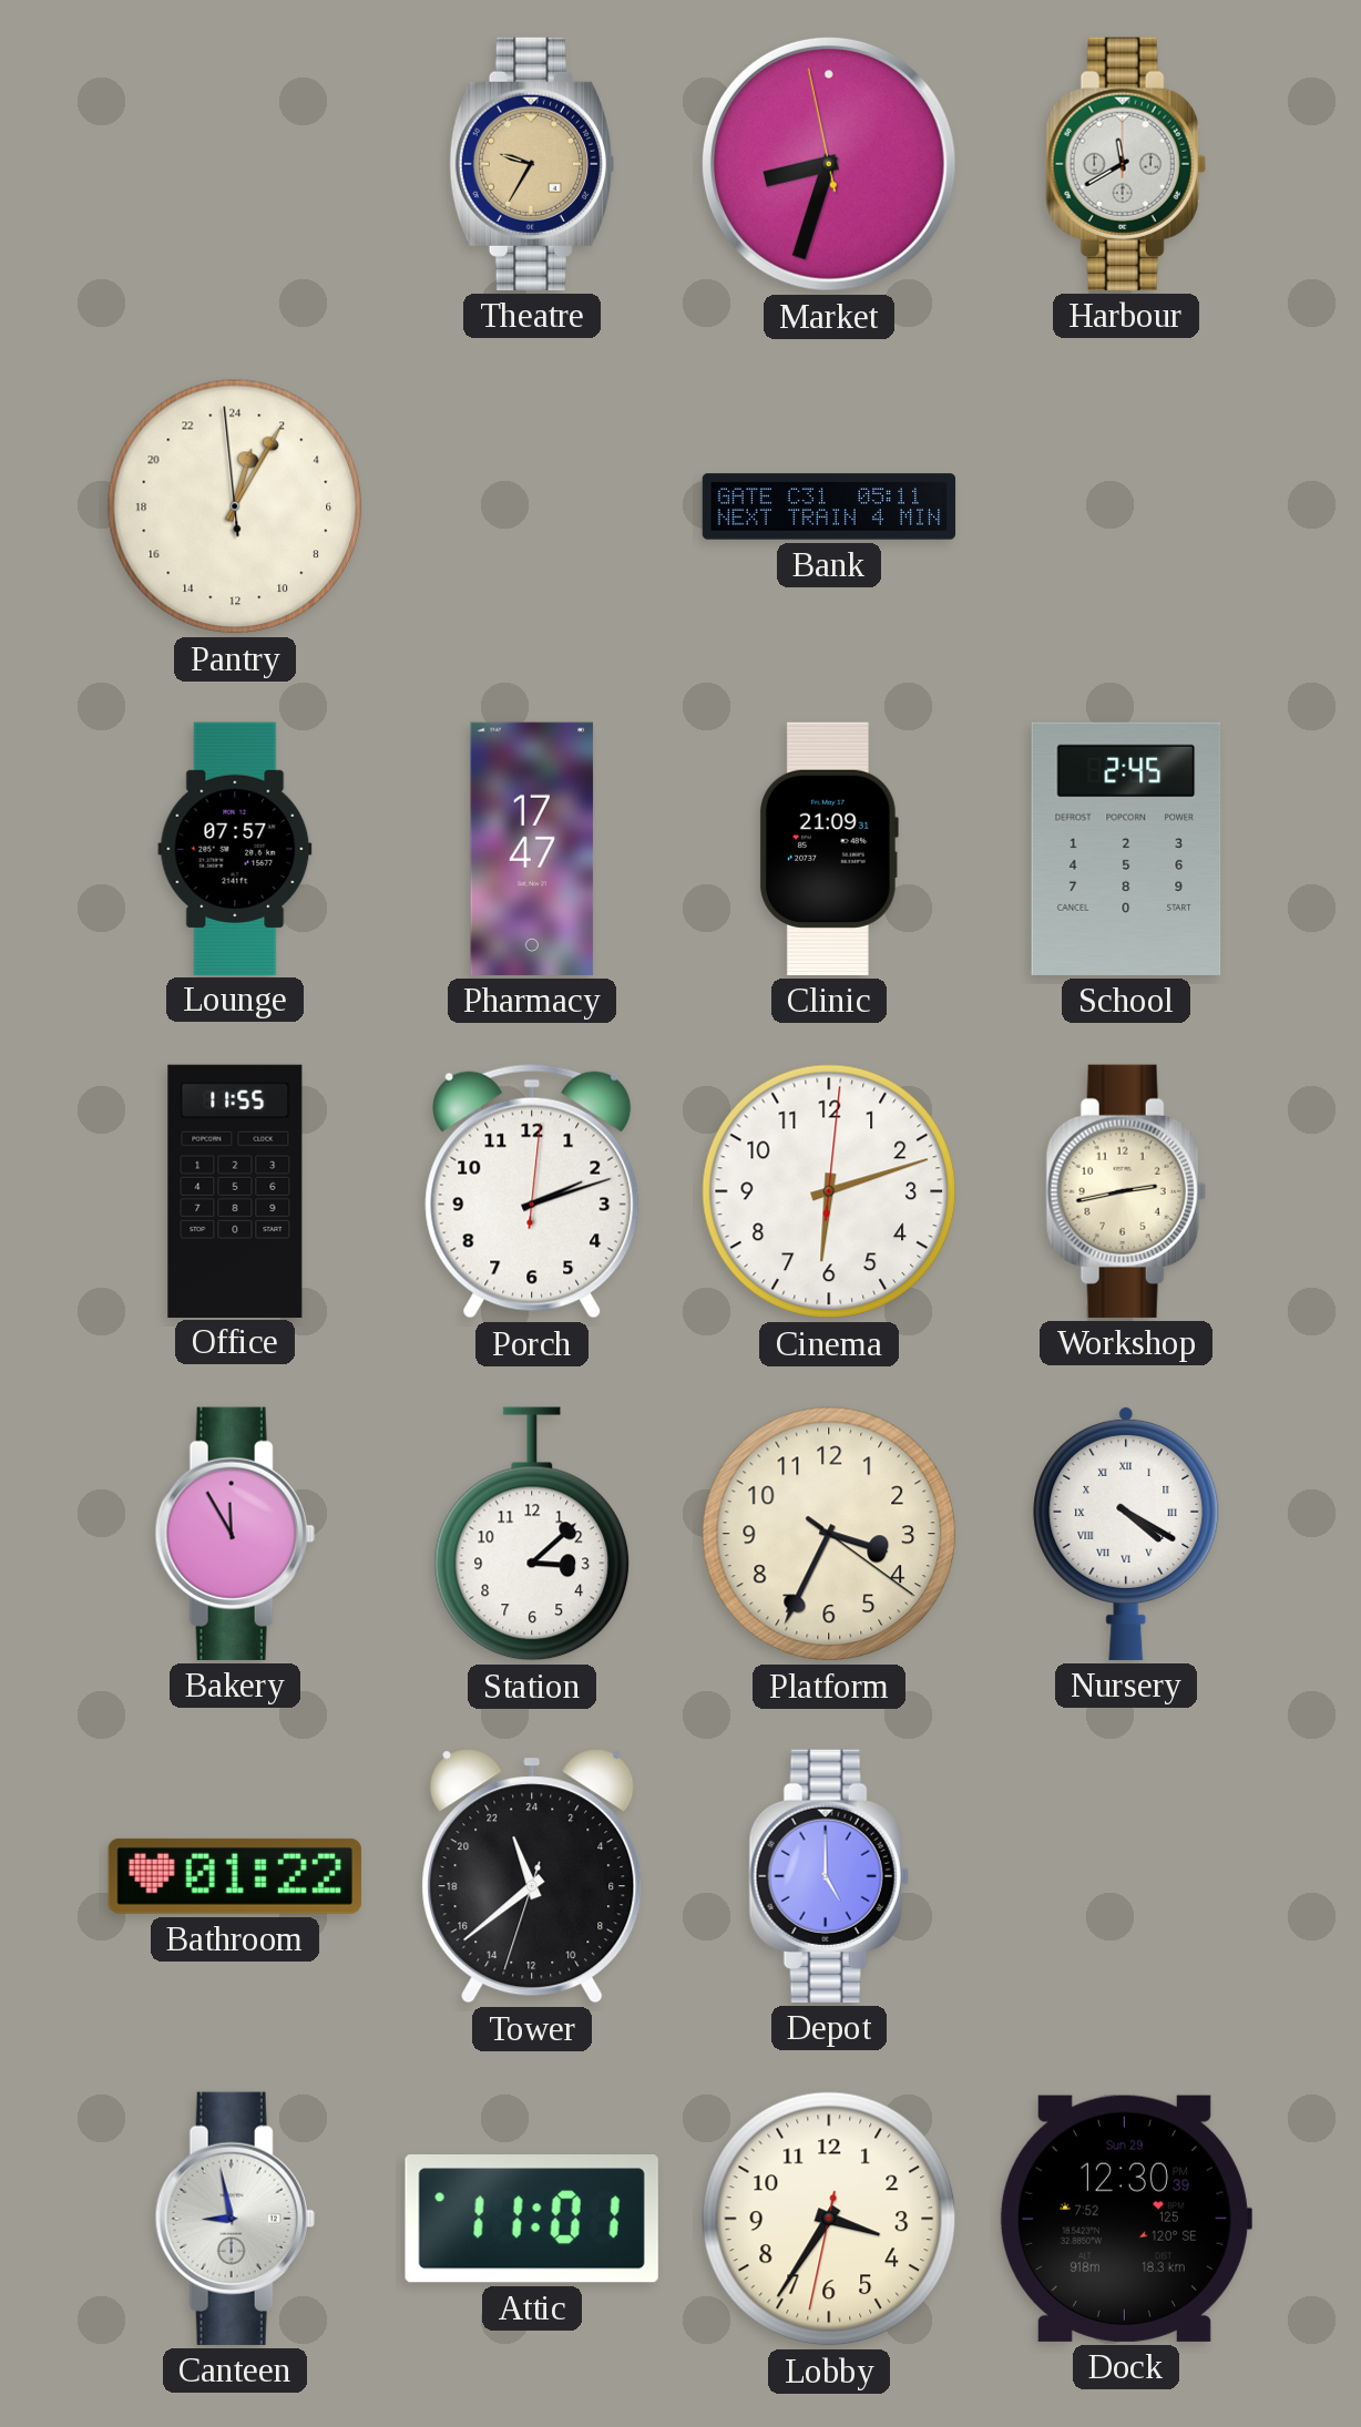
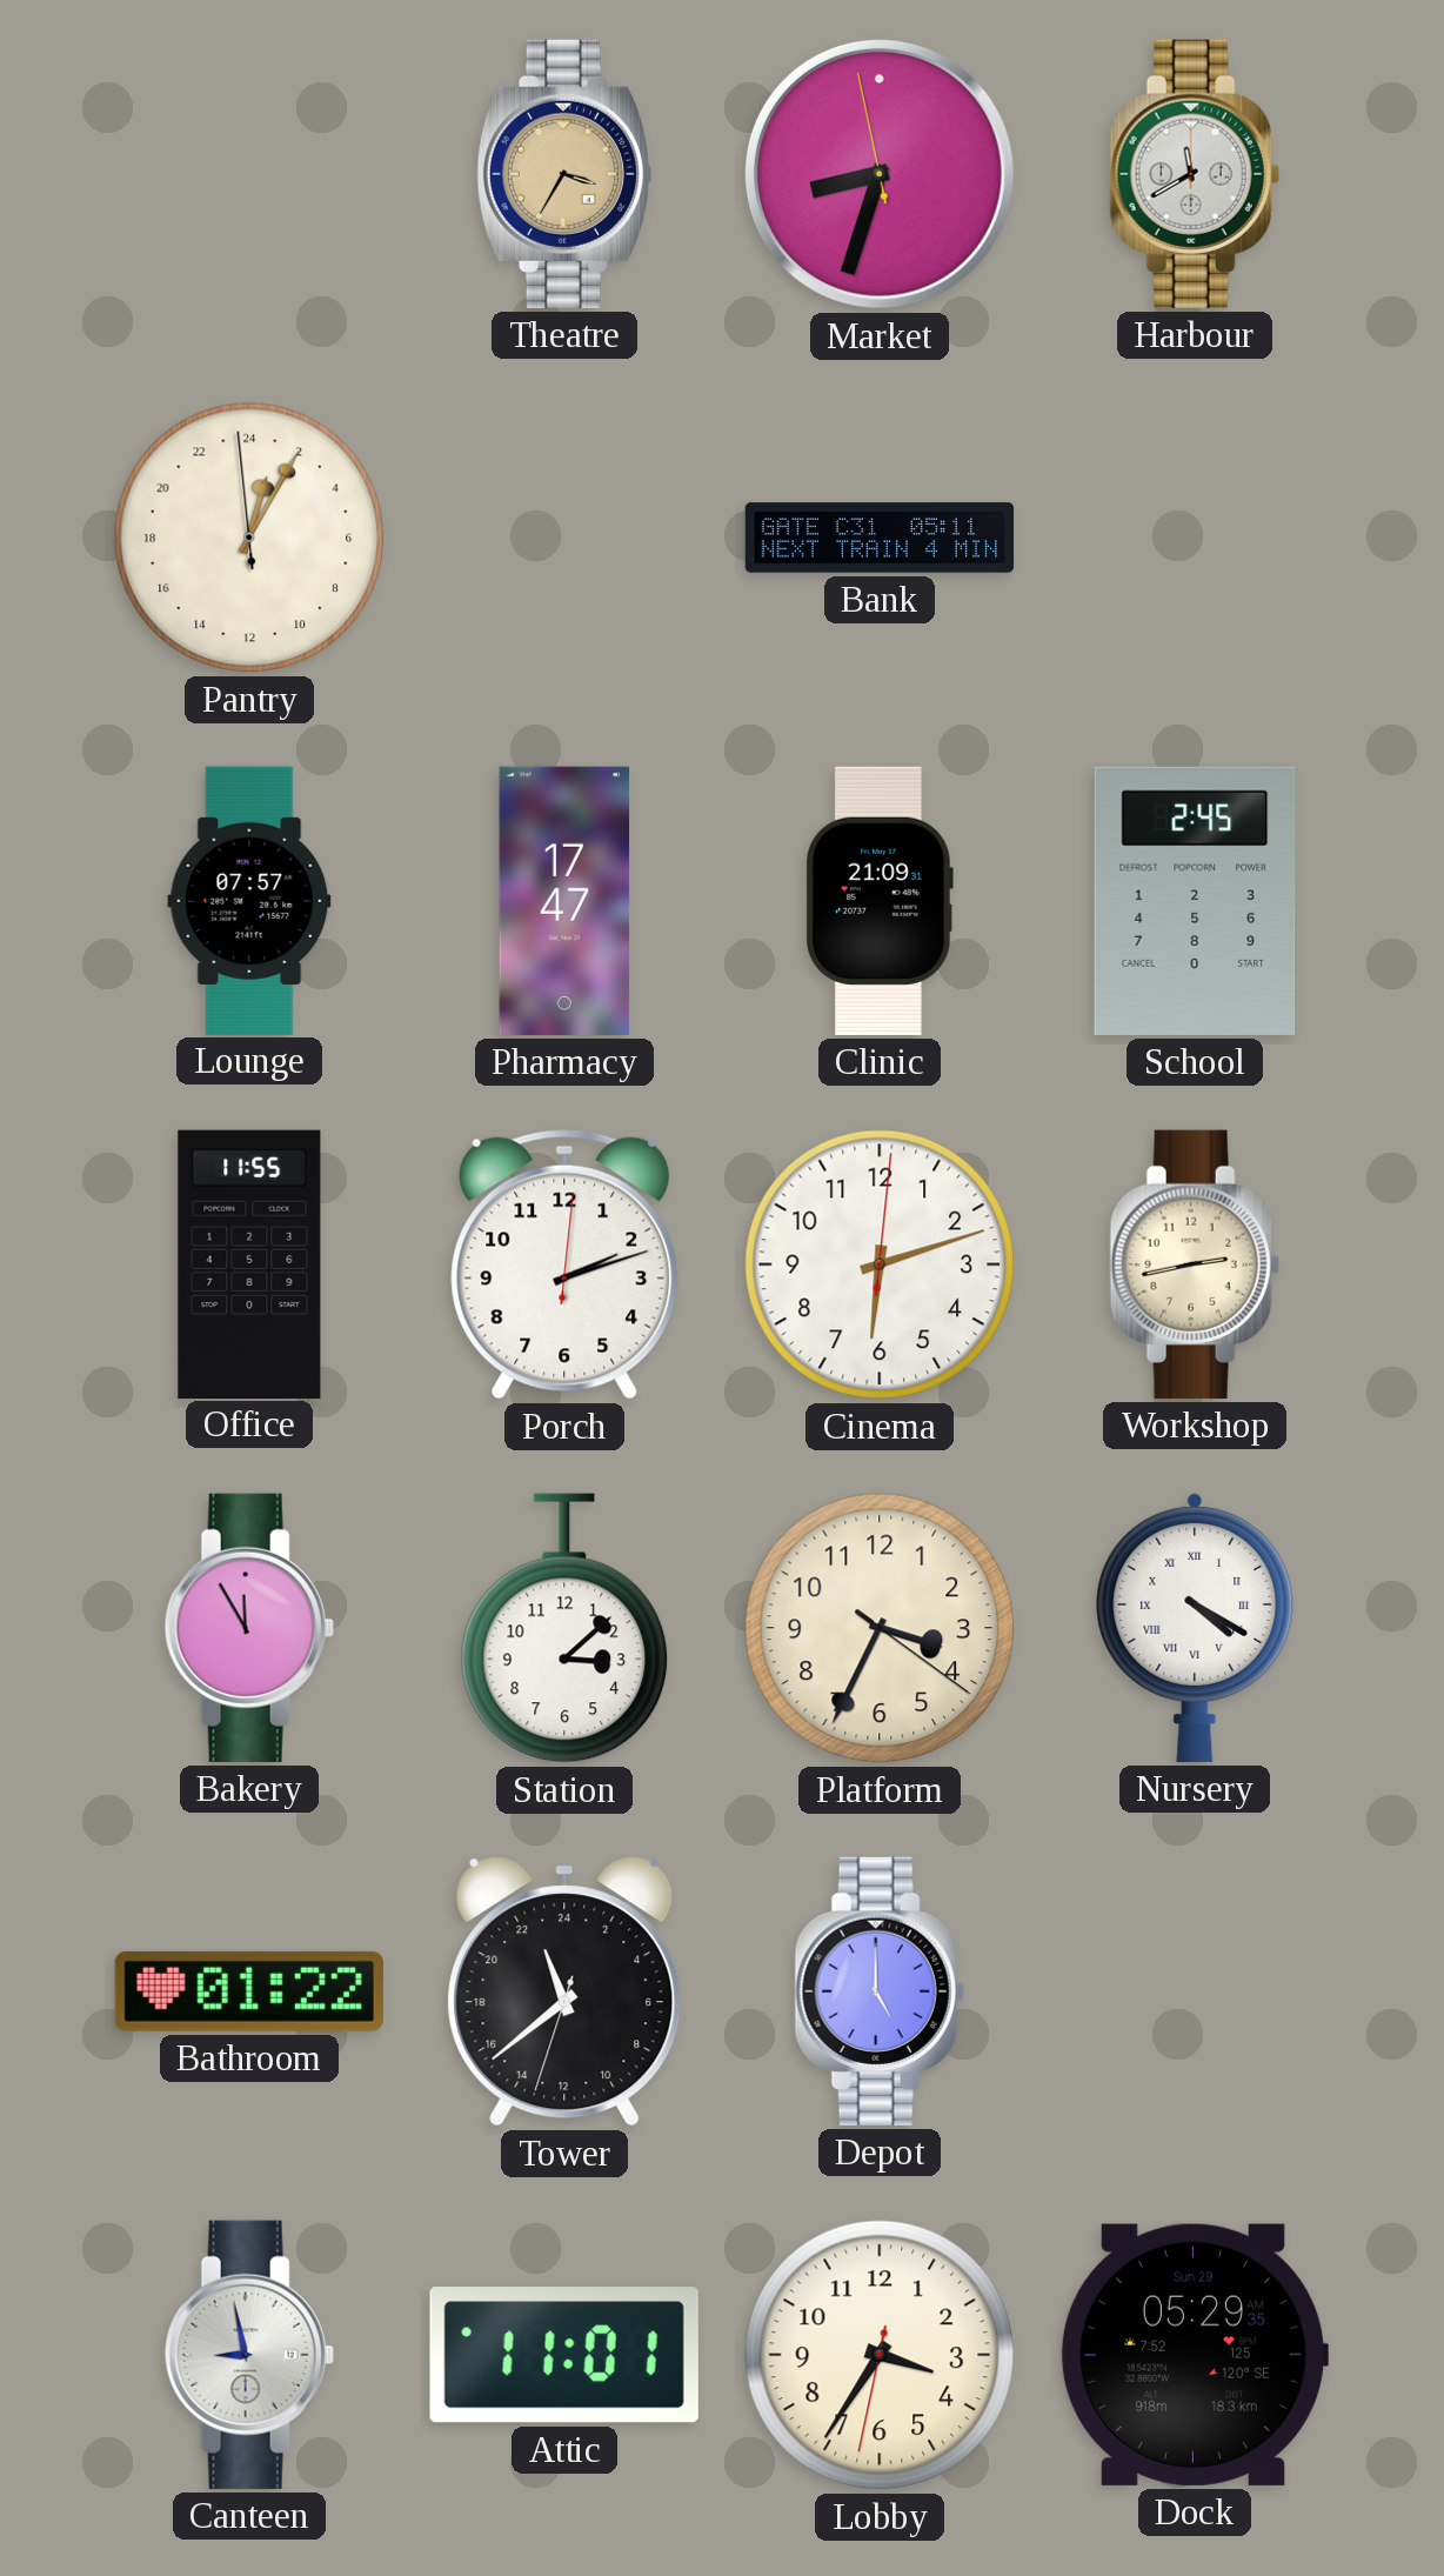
Theatre: 9:35 -> 3:35
Dock: 12:30 -> 05:29
